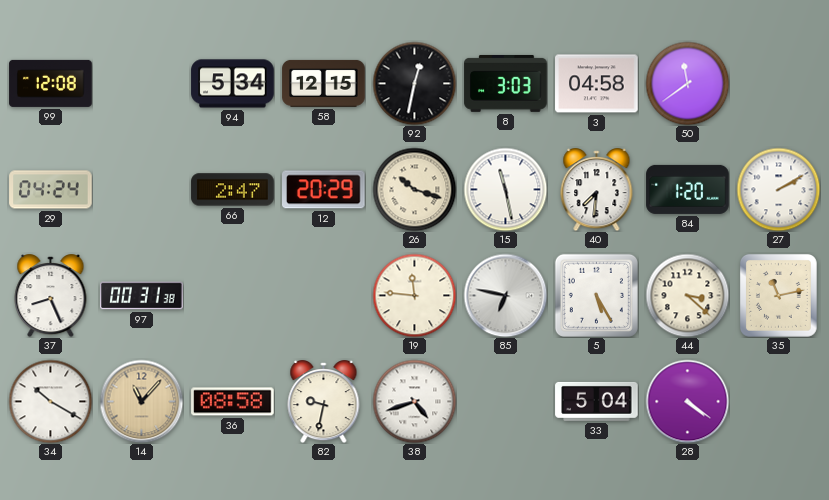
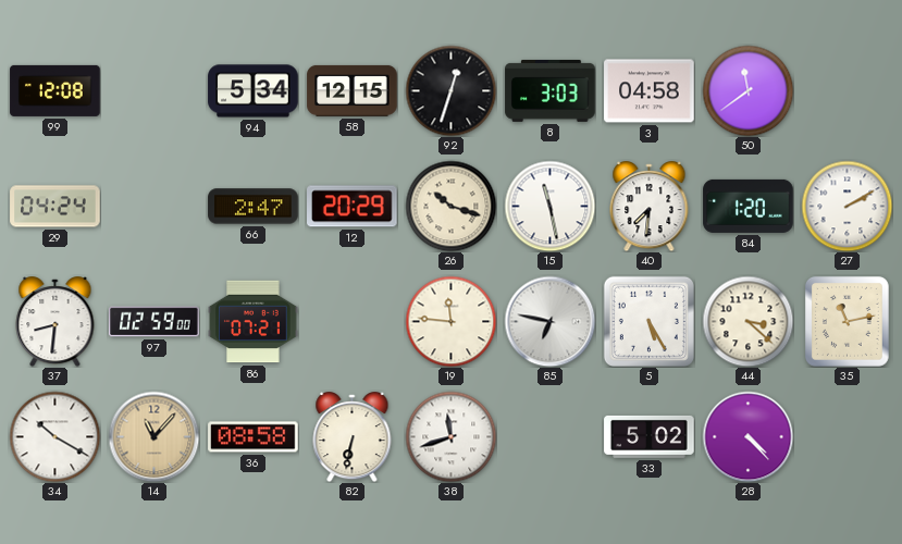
92: 12:32 -> 12:33
37: 8:26 -> 8:31
97: 00:31 -> 02:59
86: none -> 07:21
82: 9:32 -> 6:32
38: 4:42 -> 11:42
33: 5:04 -> 5:02
28: 4:21 -> 4:23
